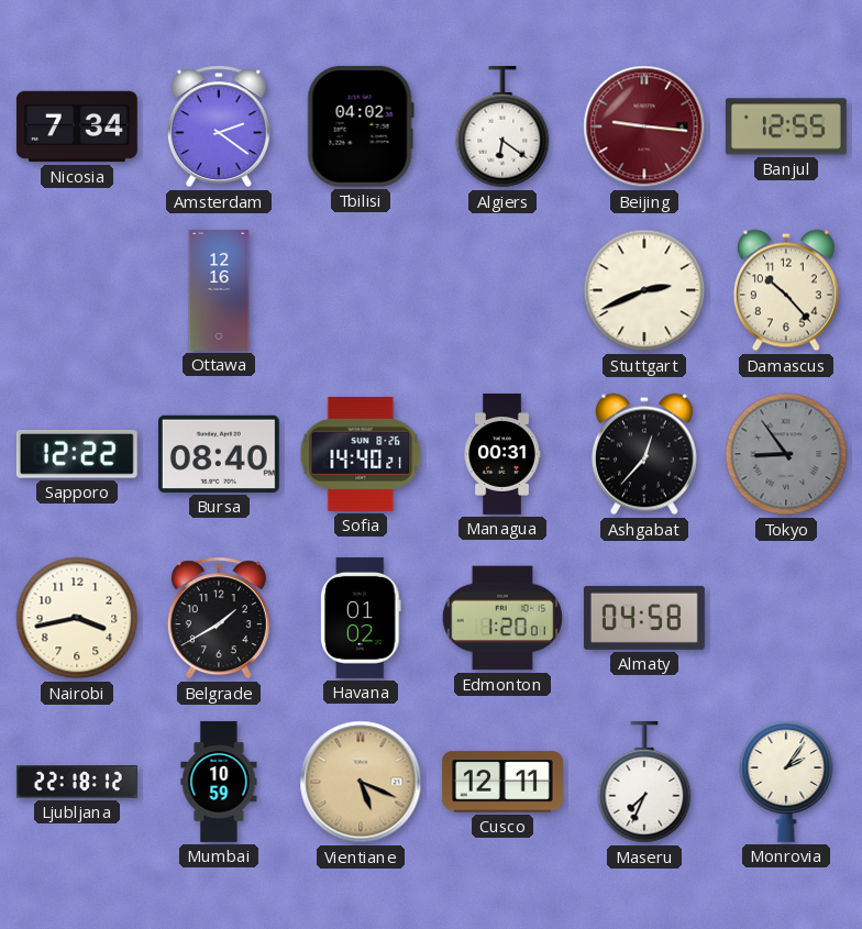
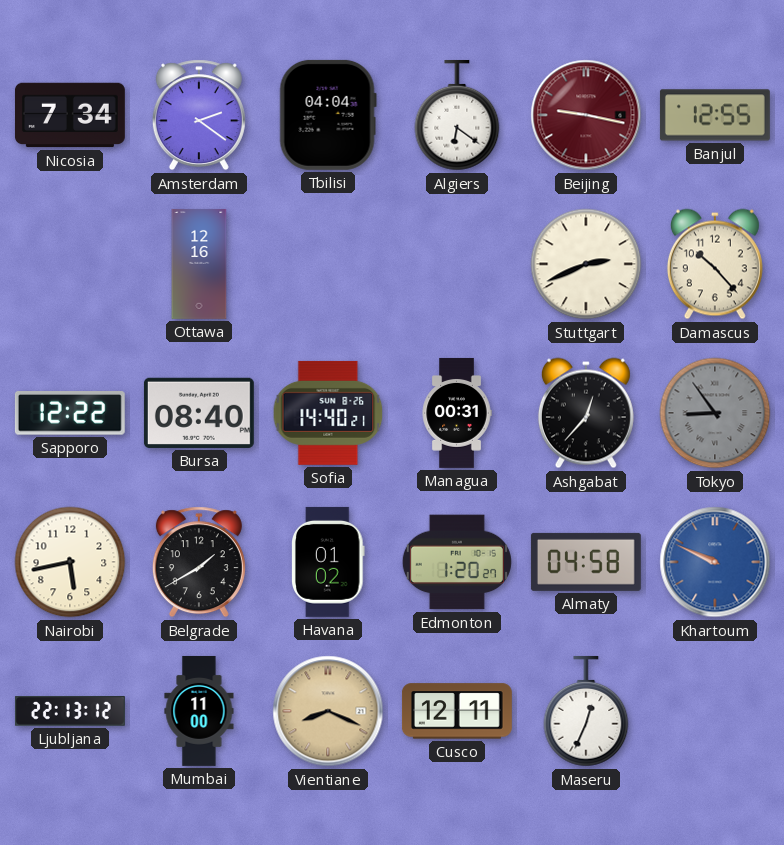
Tbilisi: 04:02 -> 04:04
Beijing: 9:16 -> 9:17
Nairobi: 3:43 -> 5:43
Edmonton: 1:20:01 -> 1:20:27
Khartoum: none -> 9:49
Ljubljana: 22:18 -> 22:13
Mumbai: 10:59 -> 11:00
Vientiane: 5:19 -> 8:19
Maseru: 7:34 -> 12:34
Monrovia: 2:06 -> none
